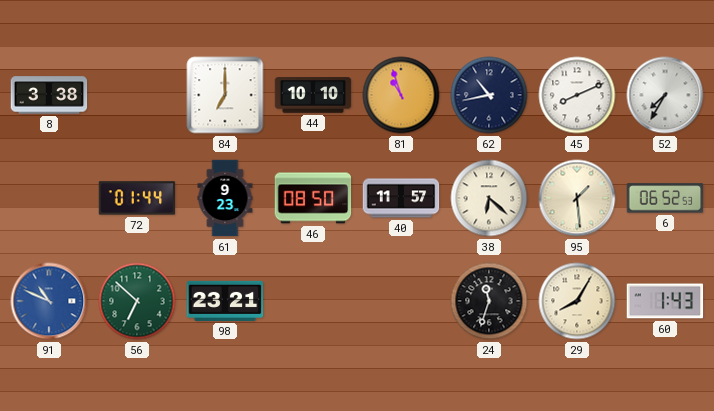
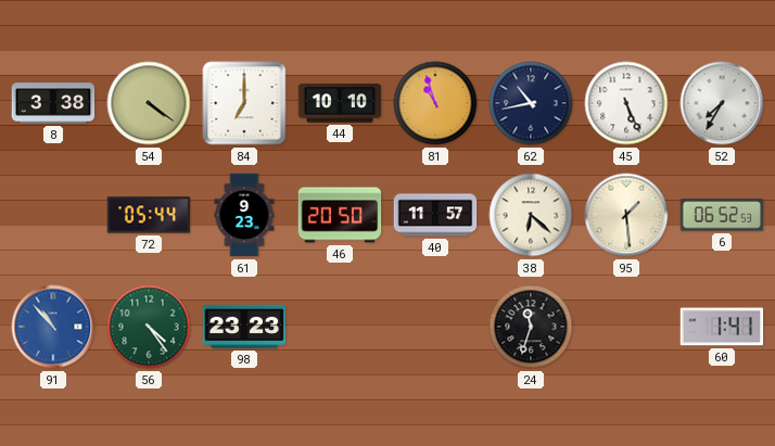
54: none -> 4:21
45: 8:11 -> 5:26
72: 01:44 -> 05:44
46: 08:50 -> 20:50
91: 10:49 -> 10:53
56: 6:52 -> 4:24
98: 23:21 -> 23:23
29: 8:05 -> none
60: 1:43 -> 1:41
